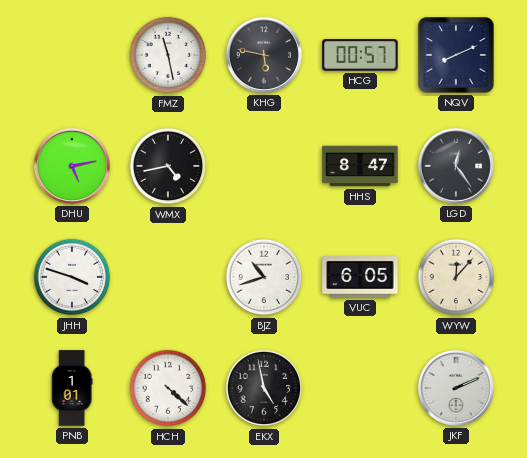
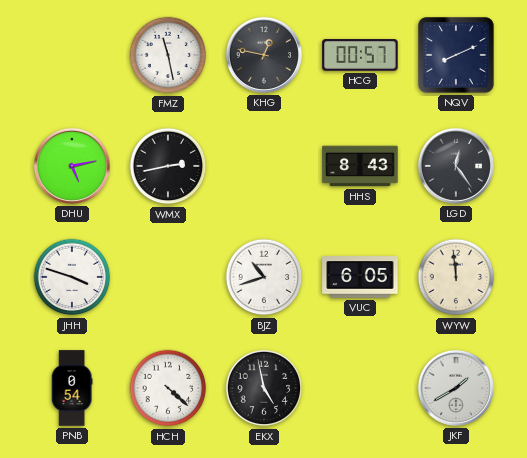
KHG: 5:47 -> 12:47
WMX: 4:43 -> 2:43
HHS: 8:47 -> 8:43
WYW: 12:07 -> 11:59
PNB: 1:01 -> 0:54
JKF: 2:11 -> 1:40
